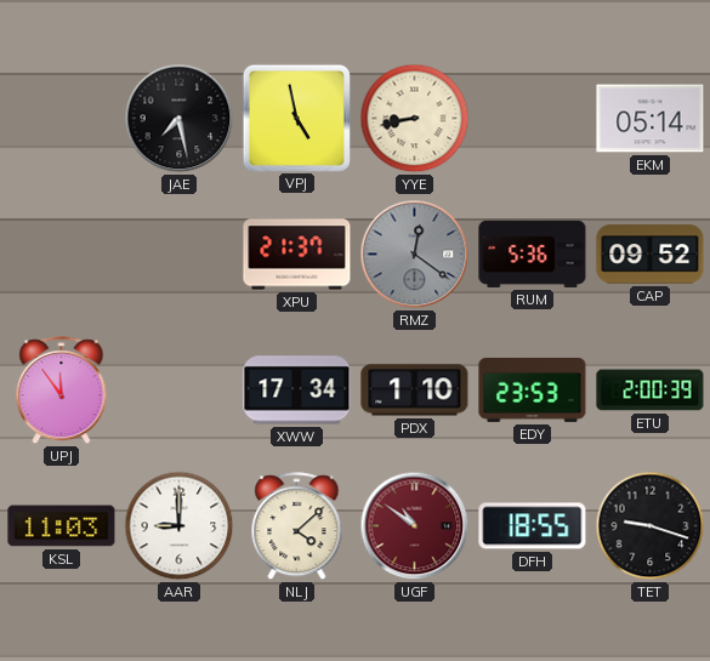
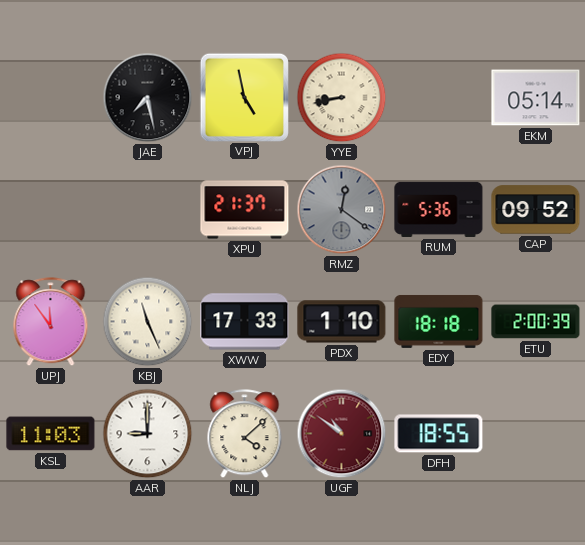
KBJ: none -> 11:26
XWW: 17:34 -> 17:33
EDY: 23:53 -> 18:18
TET: 9:18 -> none
